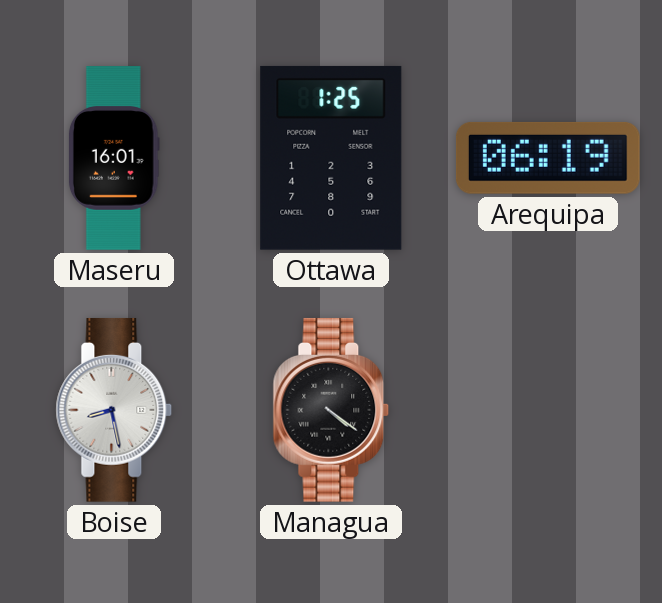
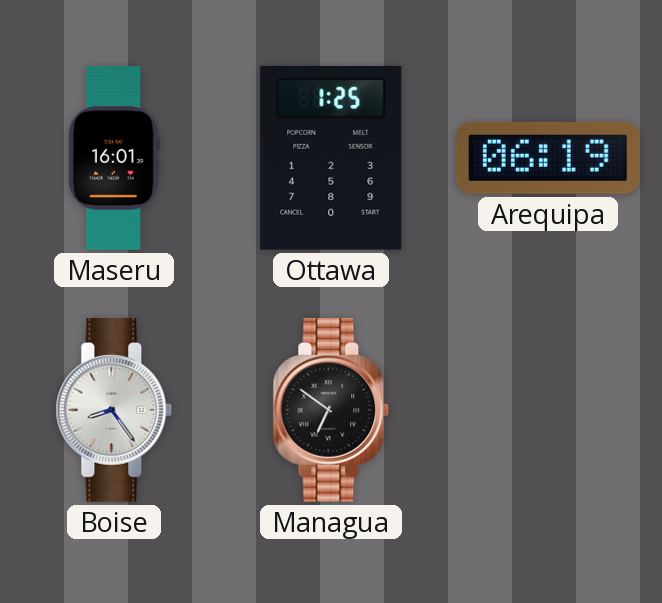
Boise: 8:28 -> 8:24
Managua: 4:21 -> 6:51
